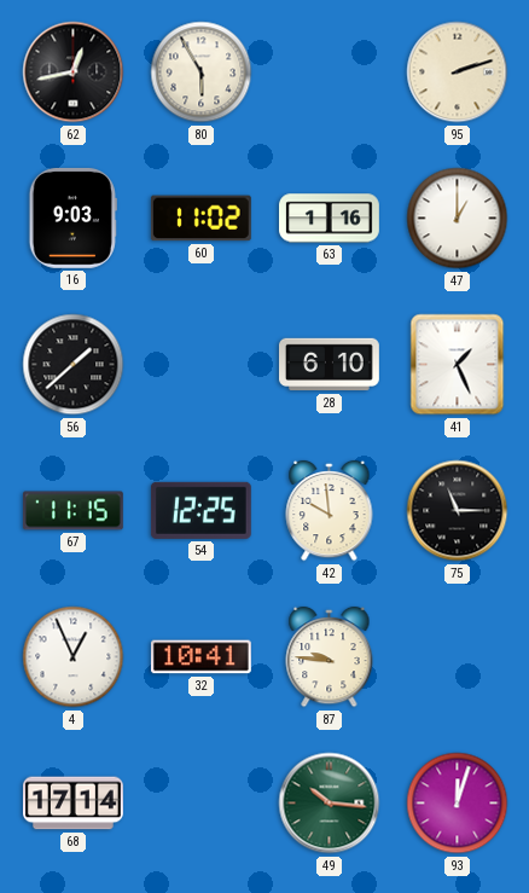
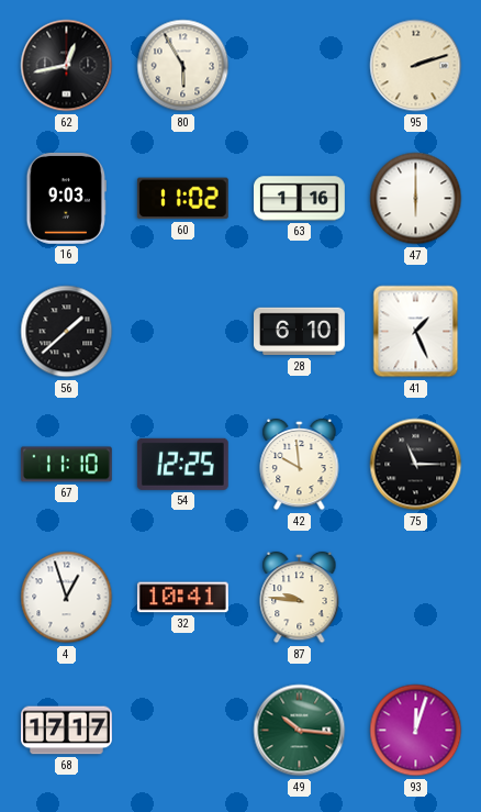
47: 1:00 -> 6:00
67: 11:15 -> 11:10
4: 12:56 -> 12:57
68: 17:14 -> 17:17
